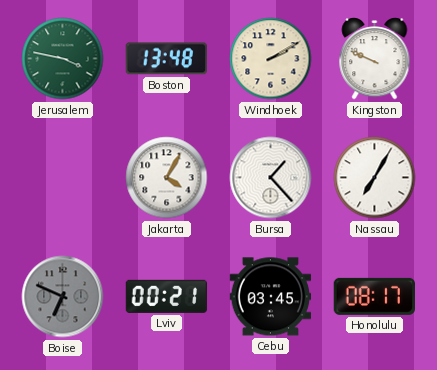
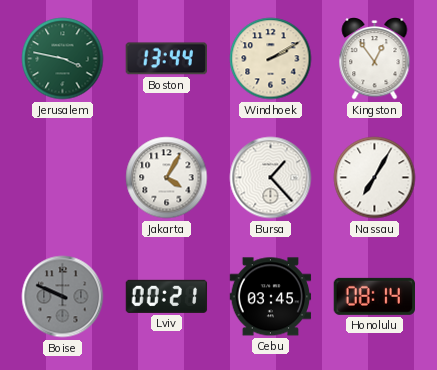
Boston: 13:48 -> 13:44
Kingston: 9:49 -> 12:54
Boise: 6:49 -> 9:49
Honolulu: 08:17 -> 08:14
